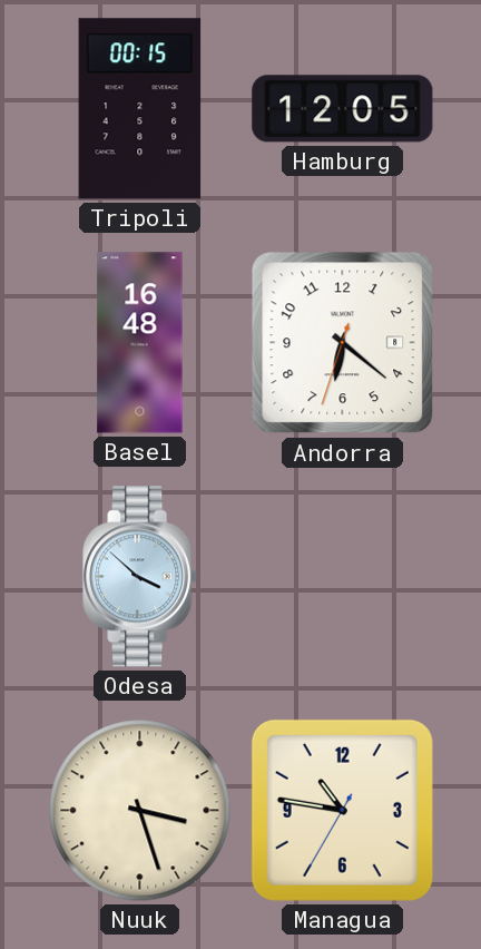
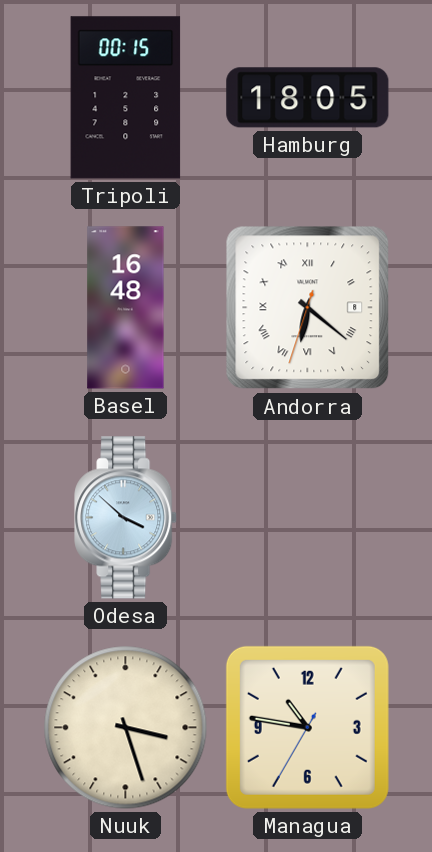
Hamburg: 12:05 -> 18:05
Andorra numerals: Arabic -> Roman
